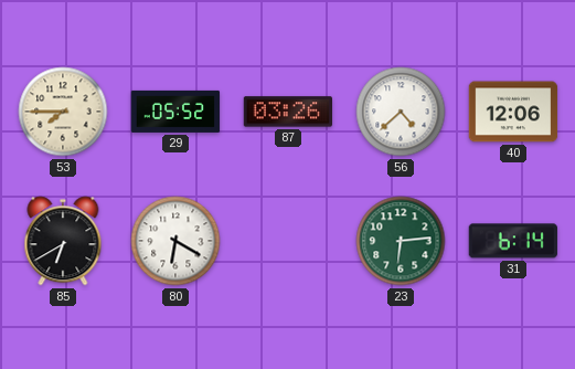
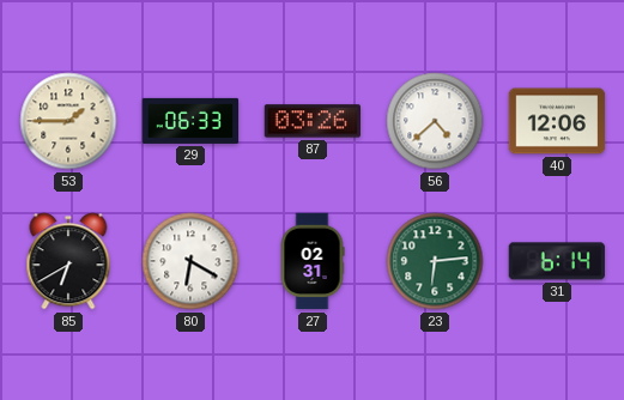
53: 7:45 -> 1:45
29: 05:52 -> 06:33
27: none -> 02:31
